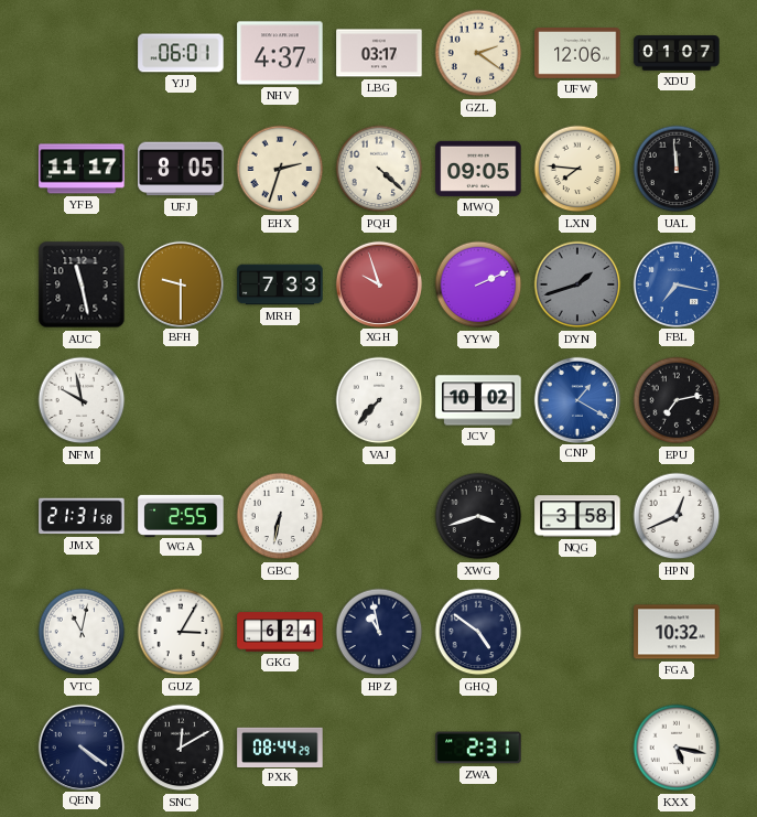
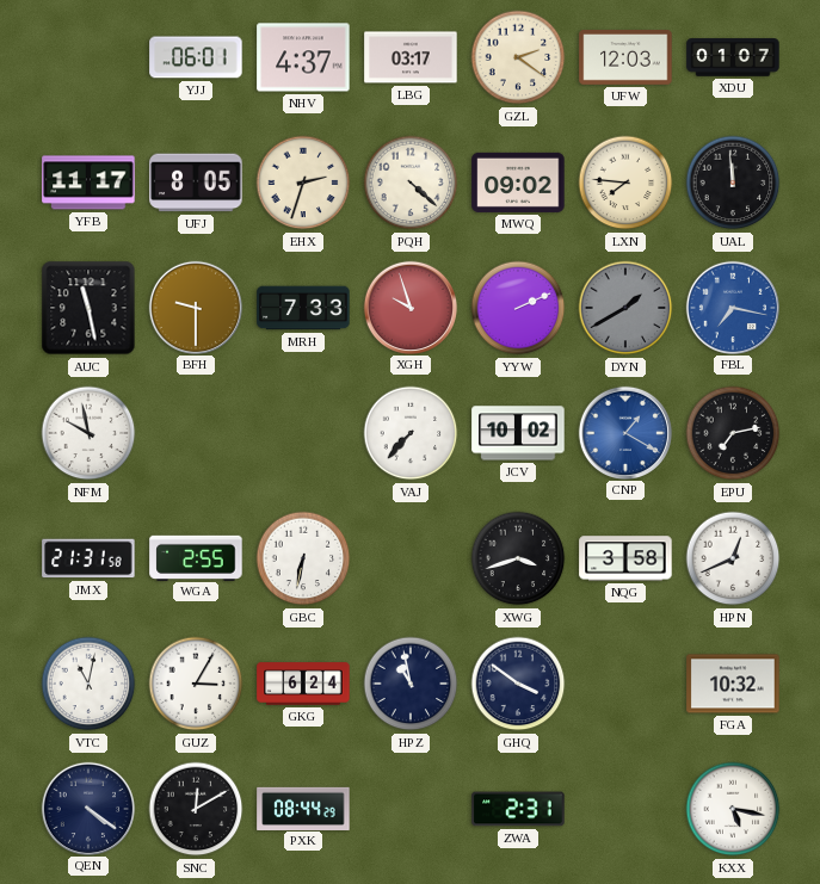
UFW: 12:06 -> 12:03
MWQ: 09:05 -> 09:02
DYN: 1:42 -> 1:40
GHQ: 4:51 -> 3:51
